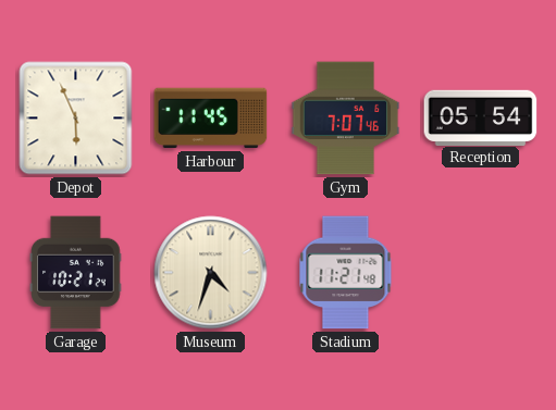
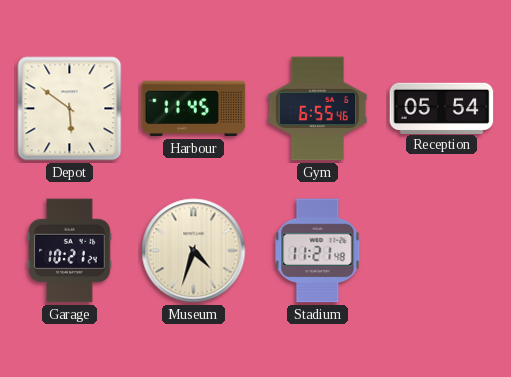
Depot: 5:56 -> 5:51
Gym: 7:07 -> 6:55
